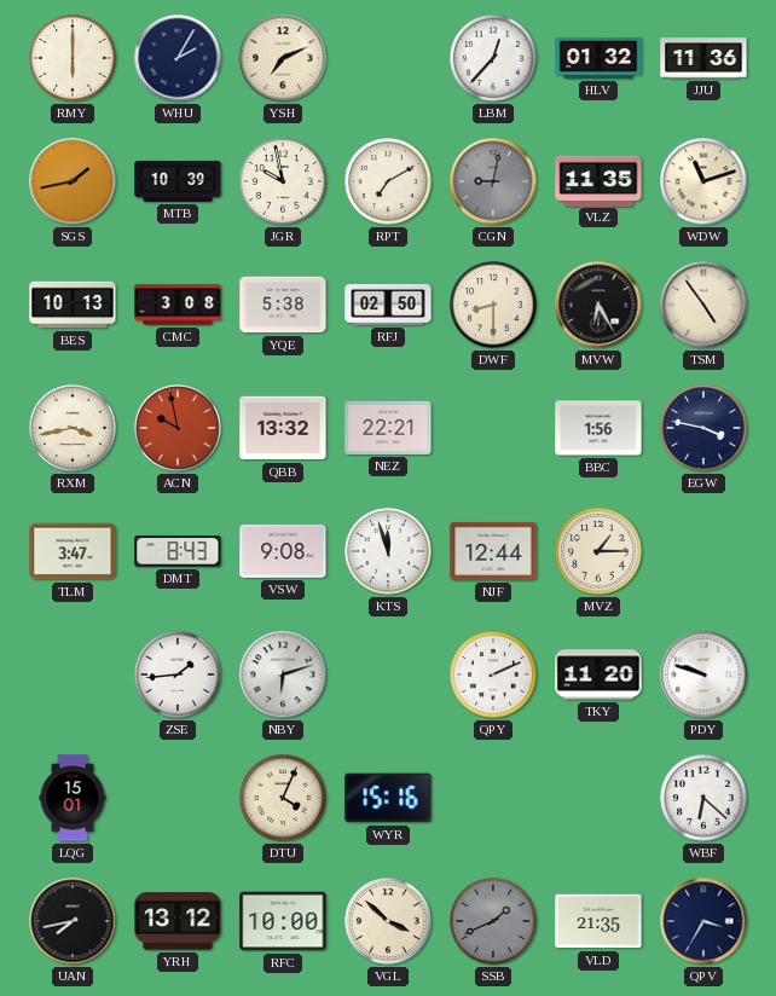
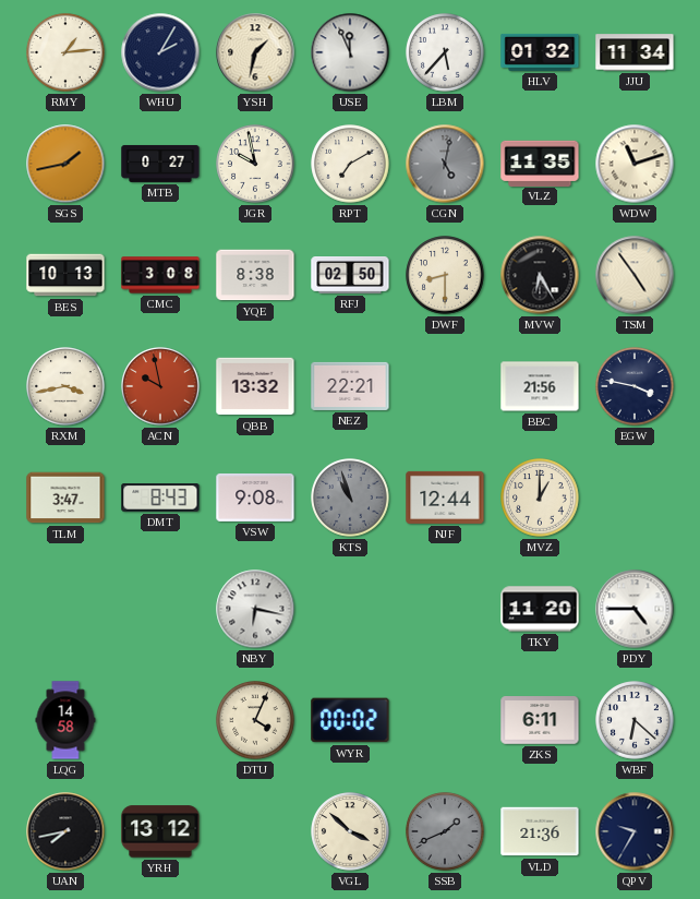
RMY: 6:00 -> 1:14
YSH: 7:11 -> 1:32
USE: none -> 11:56
LBM: 12:37 -> 5:37
JJU: 11:36 -> 11:34
MTB: 10:39 -> 0:27
CGN: 9:02 -> 5:02
YQE: 5:38 -> 8:38
BBC: 1:56 -> 21:56
KTS: 11:57 -> 10:57
KTS dial: white -> grey
MVZ: 1:15 -> 1:00
ZSE: 1:44 -> none
NBY: 6:12 -> 6:17
QPY: 2:11 -> none
PDY: 9:48 -> 4:45
LQG: 15:01 -> 14:58
WYR: 15:16 -> 00:02
ZKS: none -> 6:11
RFC: 10:00 -> none
VLD: 21:35 -> 21:36
QPV: 3:35 -> 9:35
